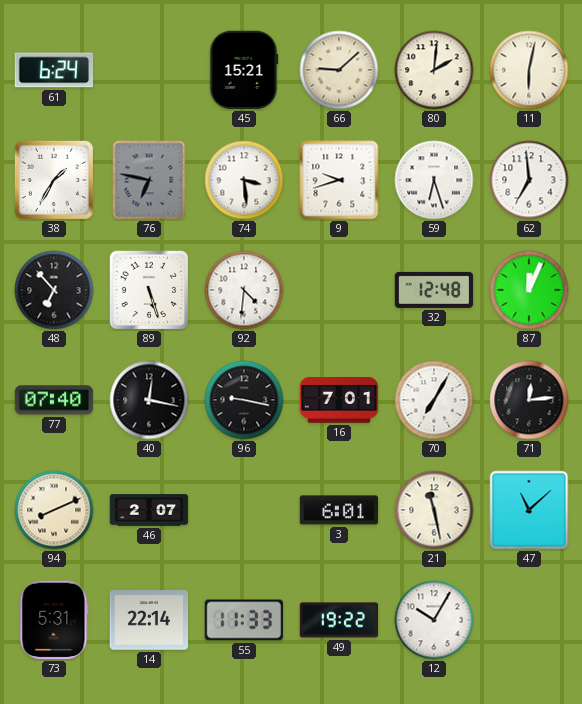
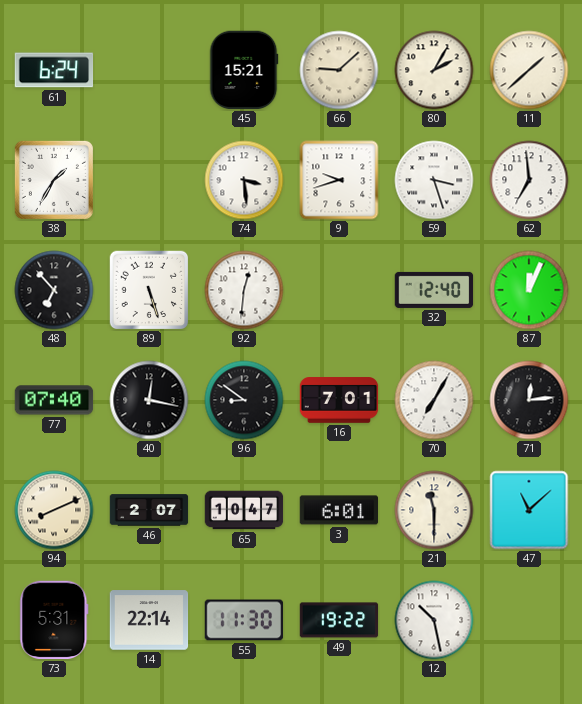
80: 2:01 -> 2:05
11: 6:02 -> 1:38
76: 6:47 -> none
59: 6:27 -> 3:27
92: 4:31 -> 12:31
32: 12:48 -> 12:40
96: 9:17 -> 8:51
65: none -> 10:47
21: 11:28 -> 11:30
55: 11:33 -> 11:30
12: 10:05 -> 10:28
